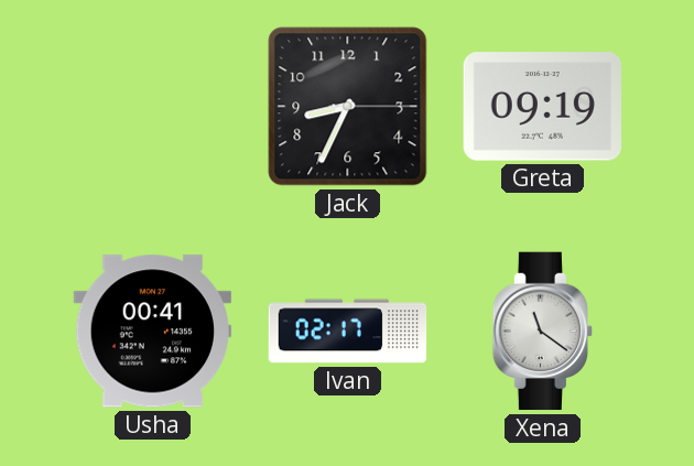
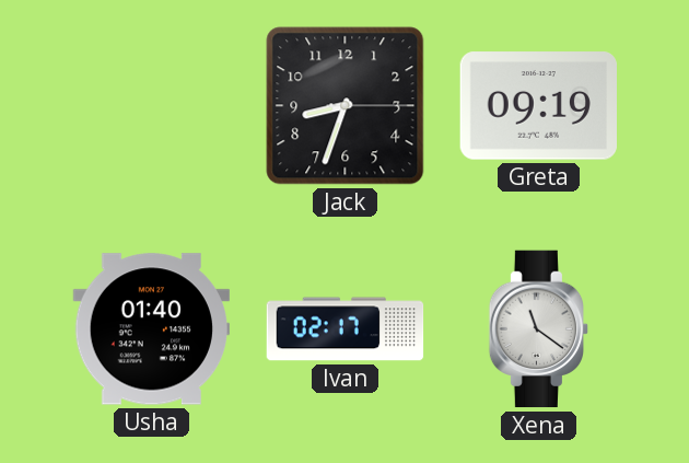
Jack: 8:34 -> 8:33
Usha: 00:41 -> 01:40
